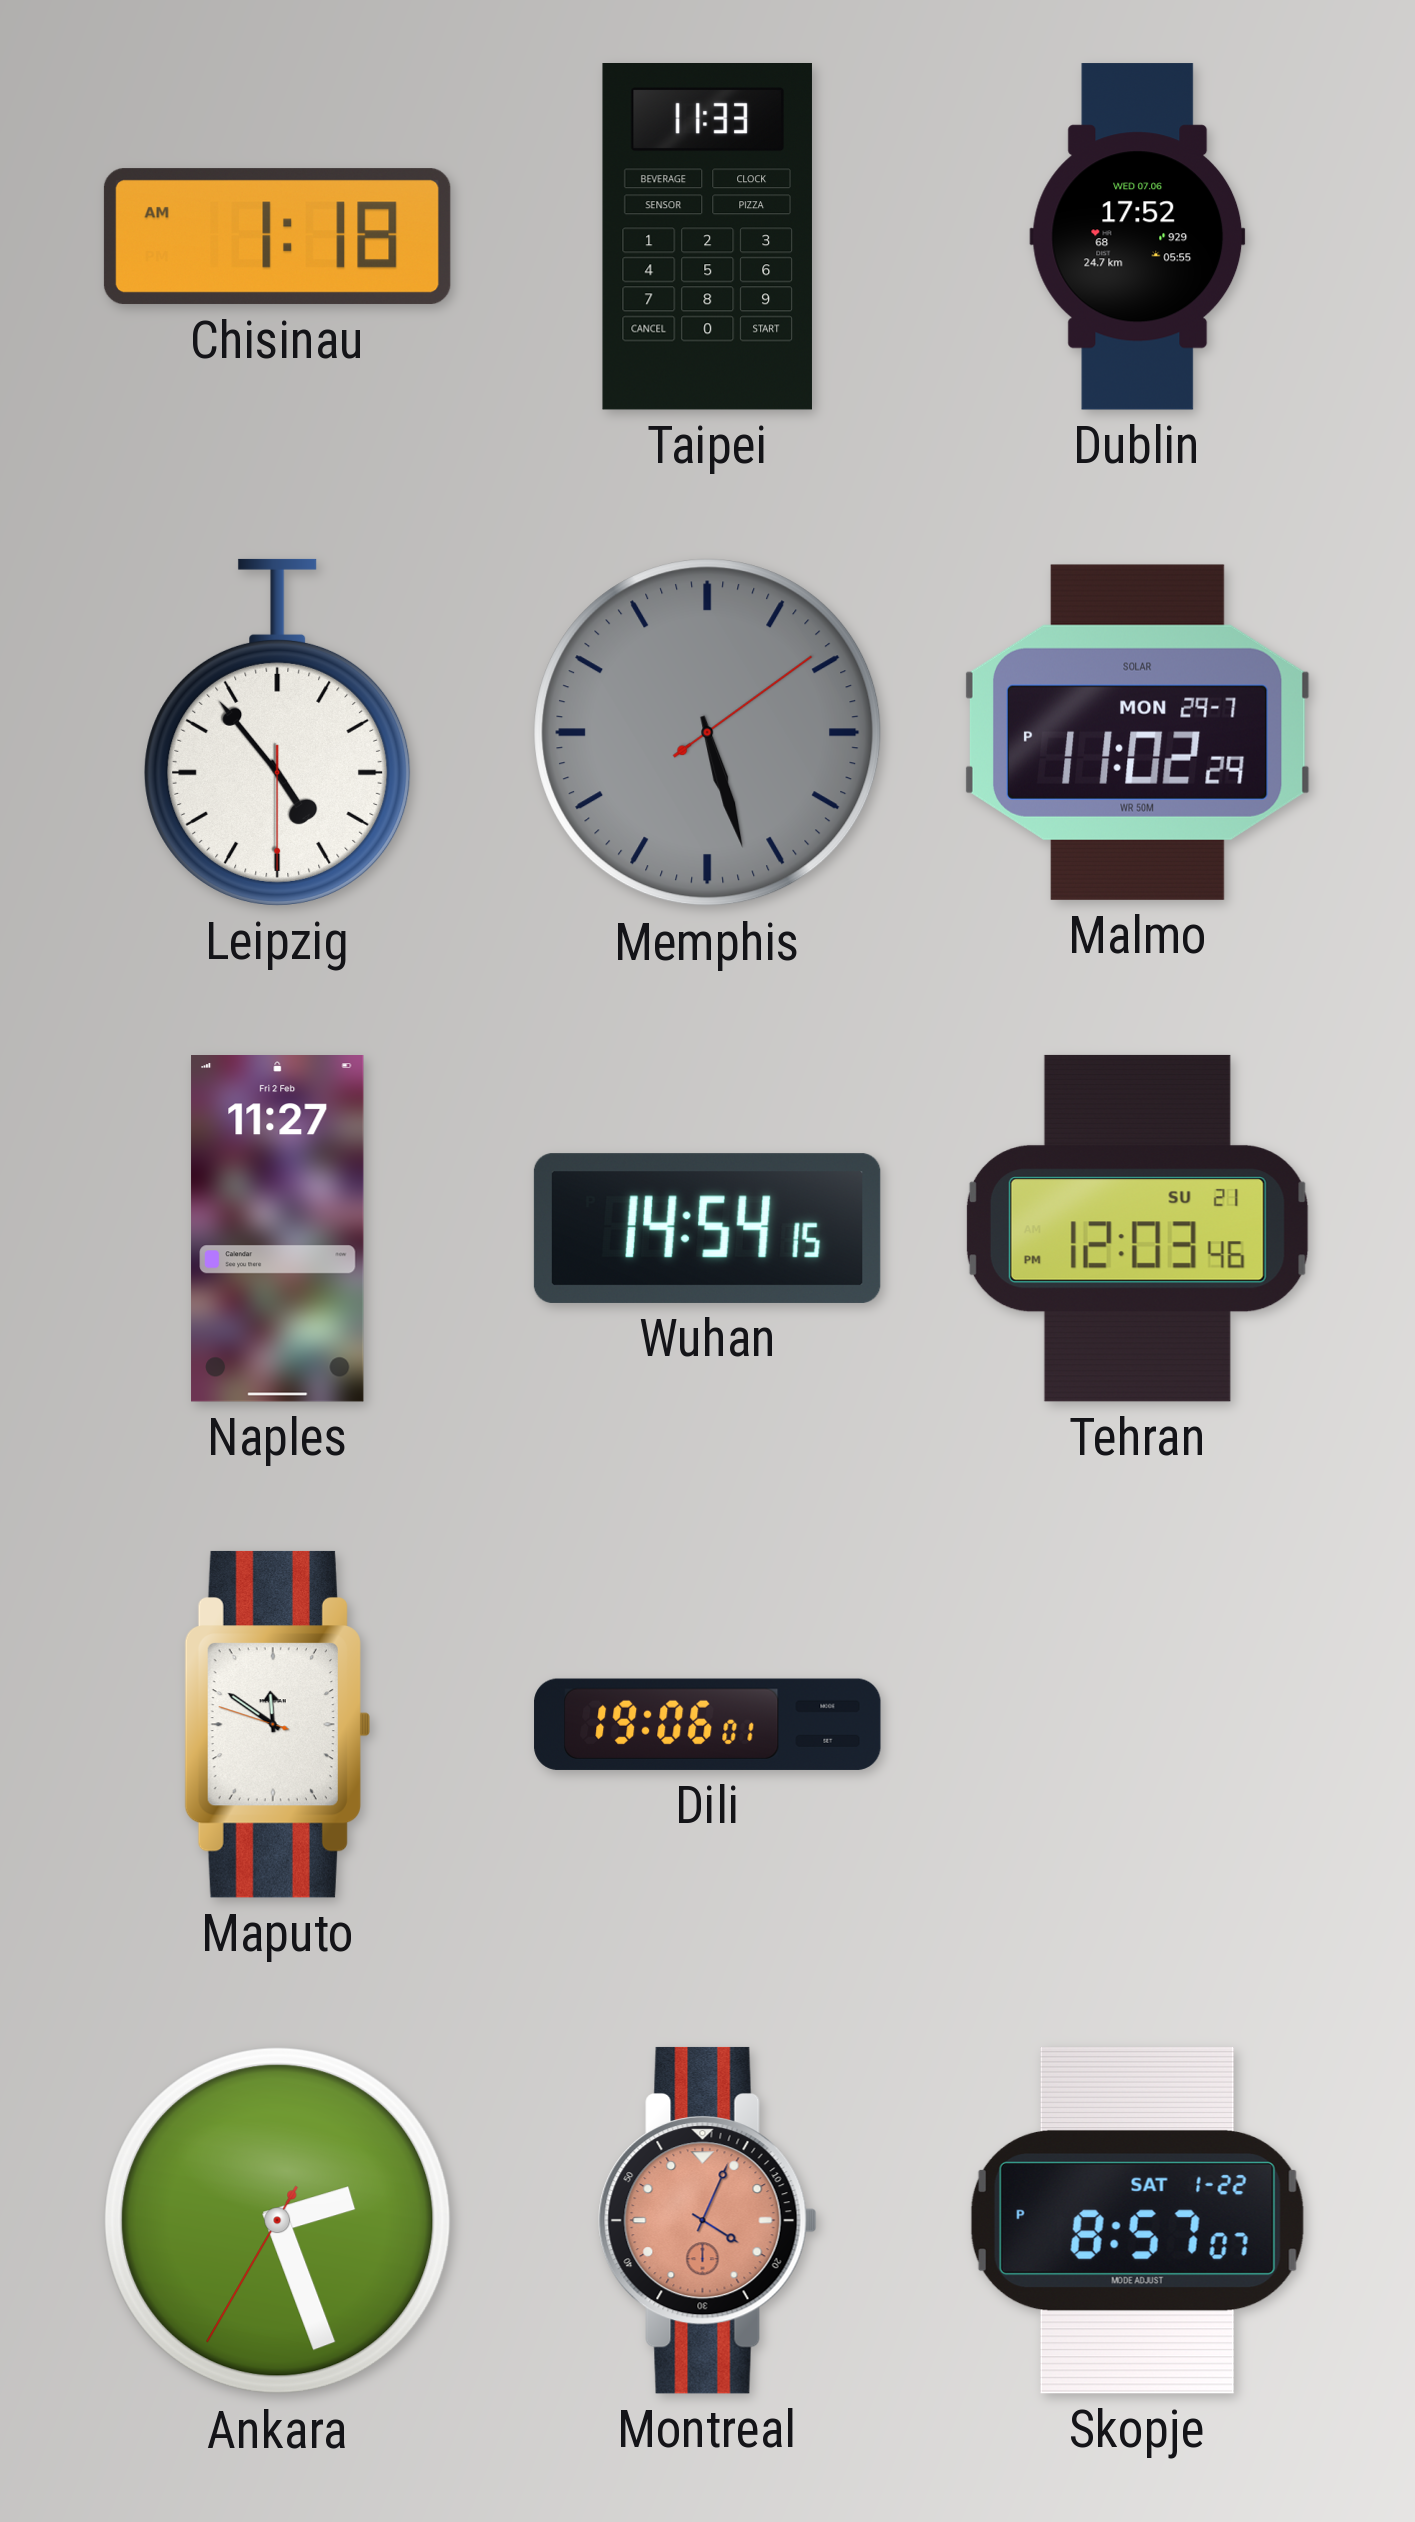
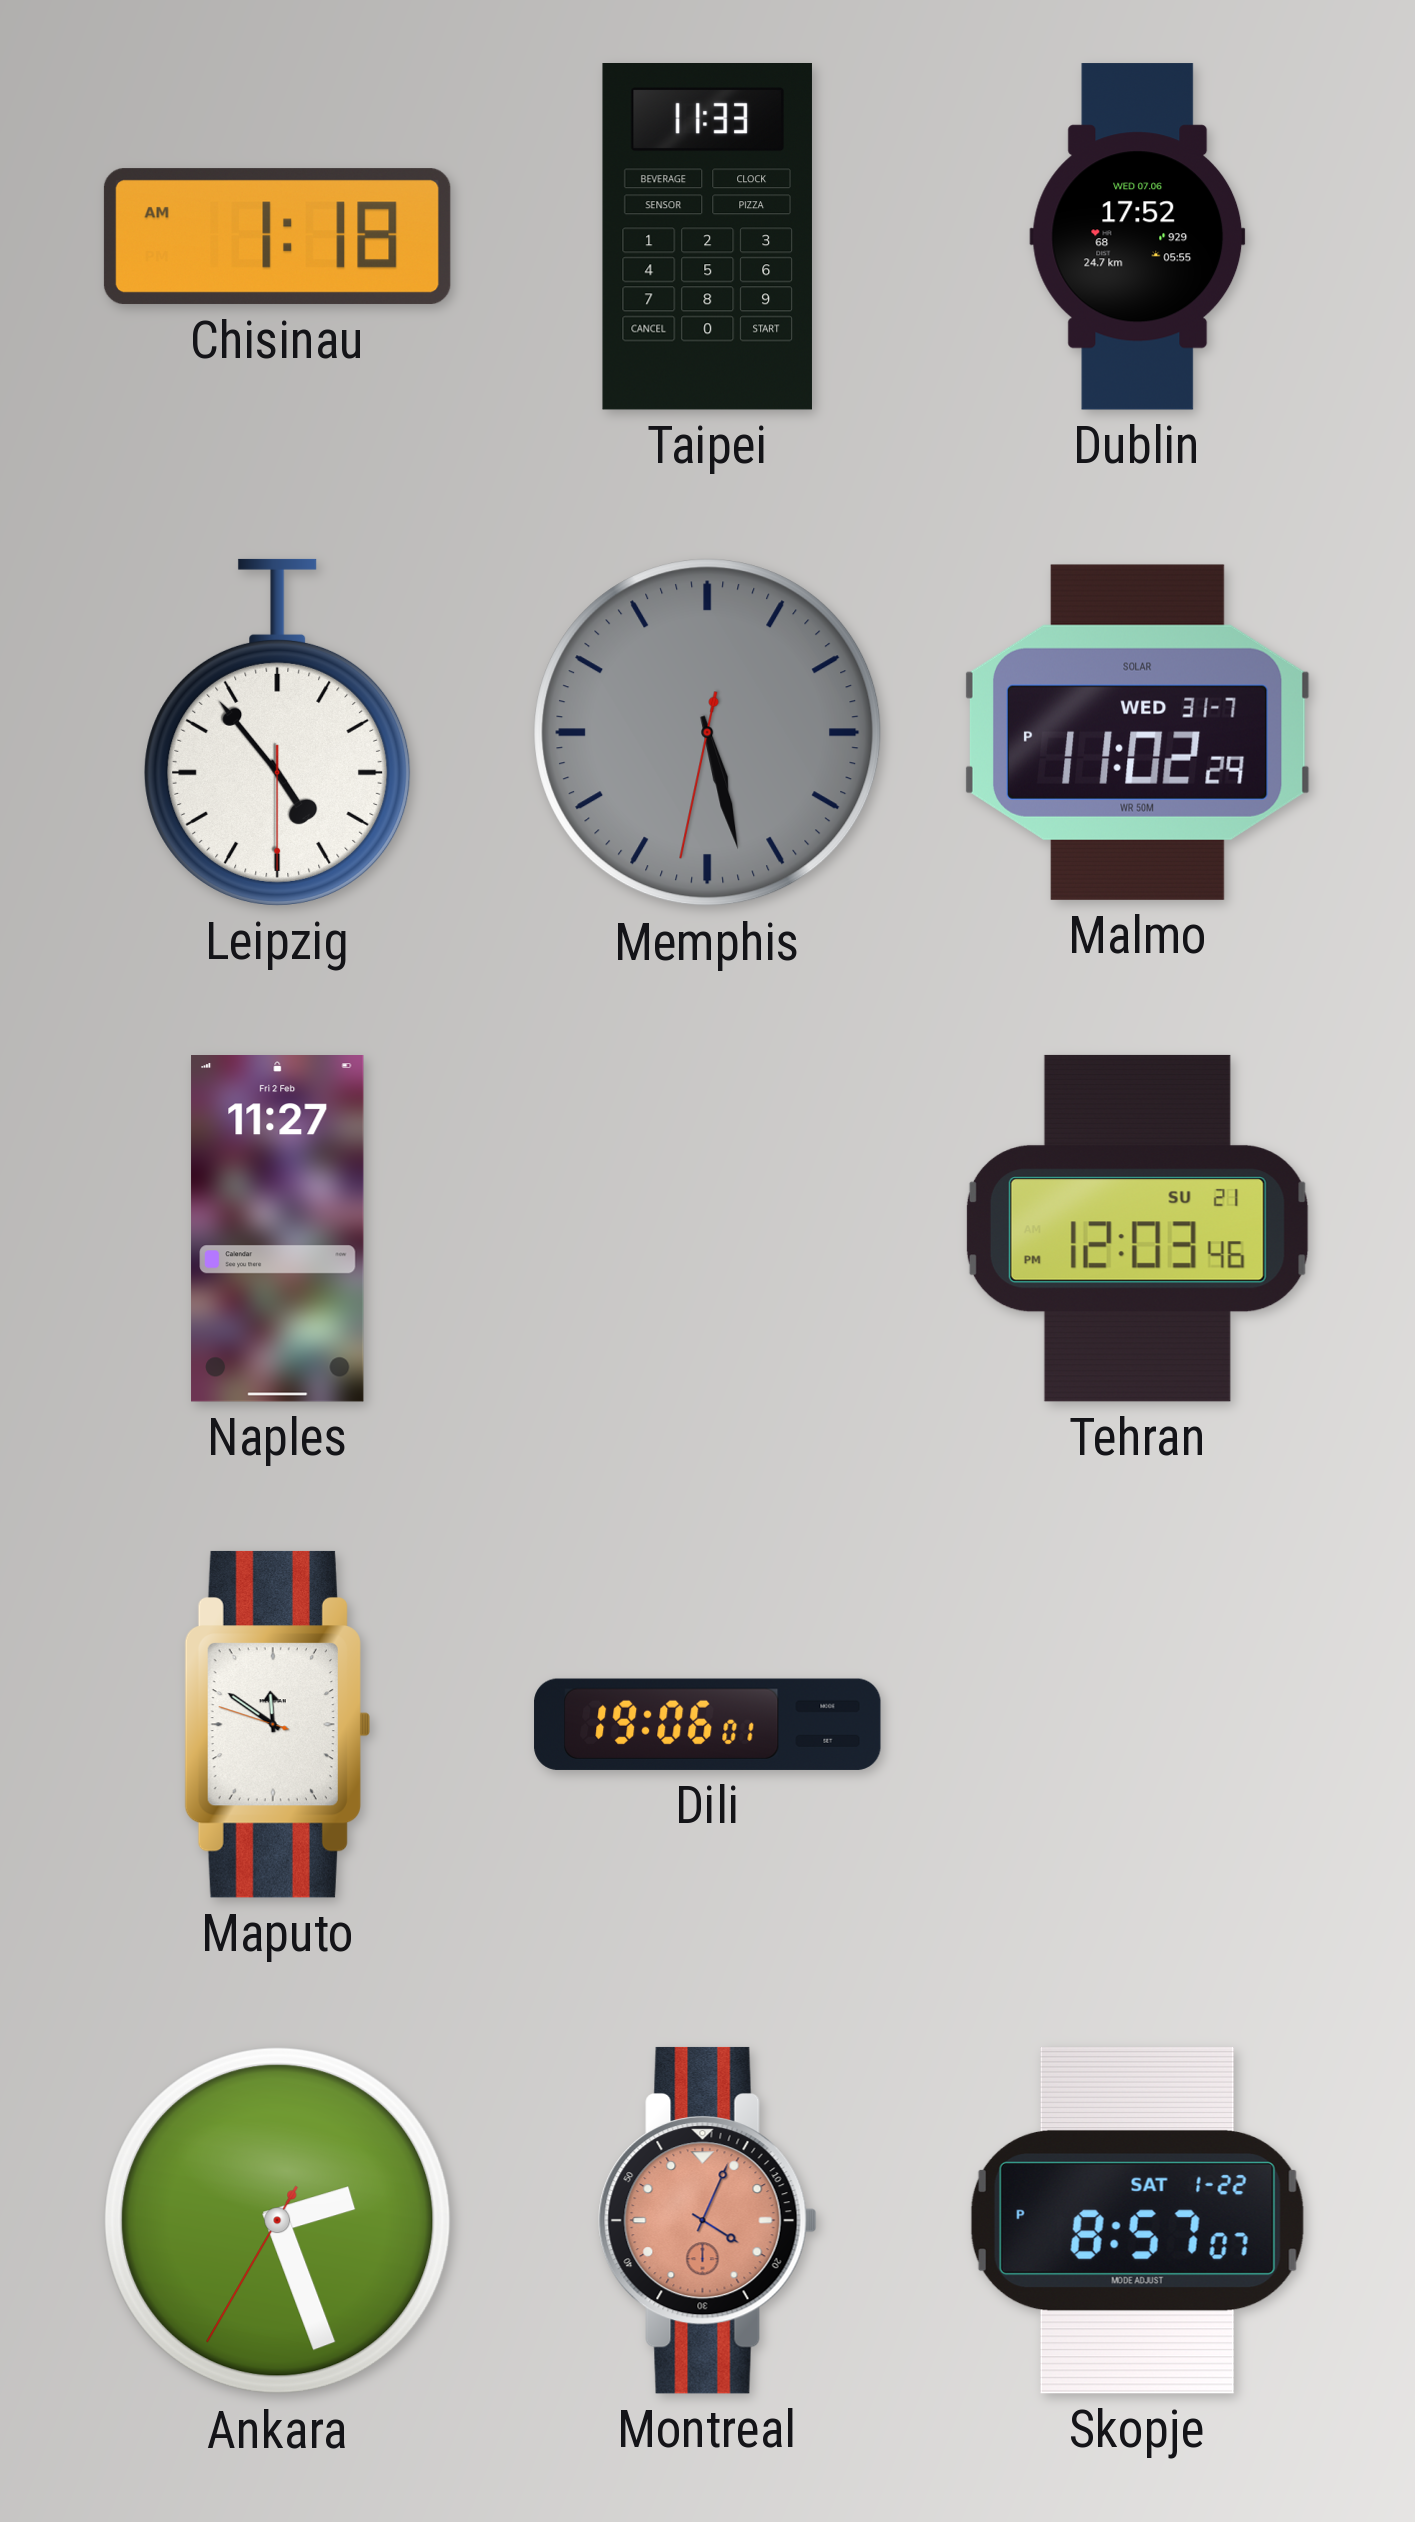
Memphis: 5:27:09 -> 5:27:32
Malmo date: MON 29-7 -> WED 31-7
Wuhan: 14:54 -> none
